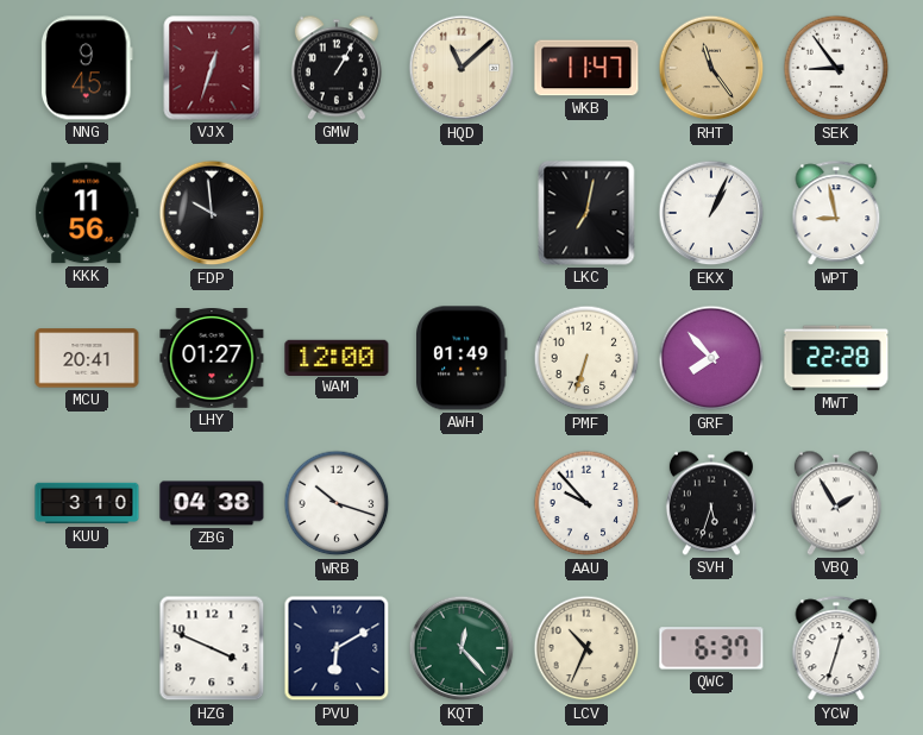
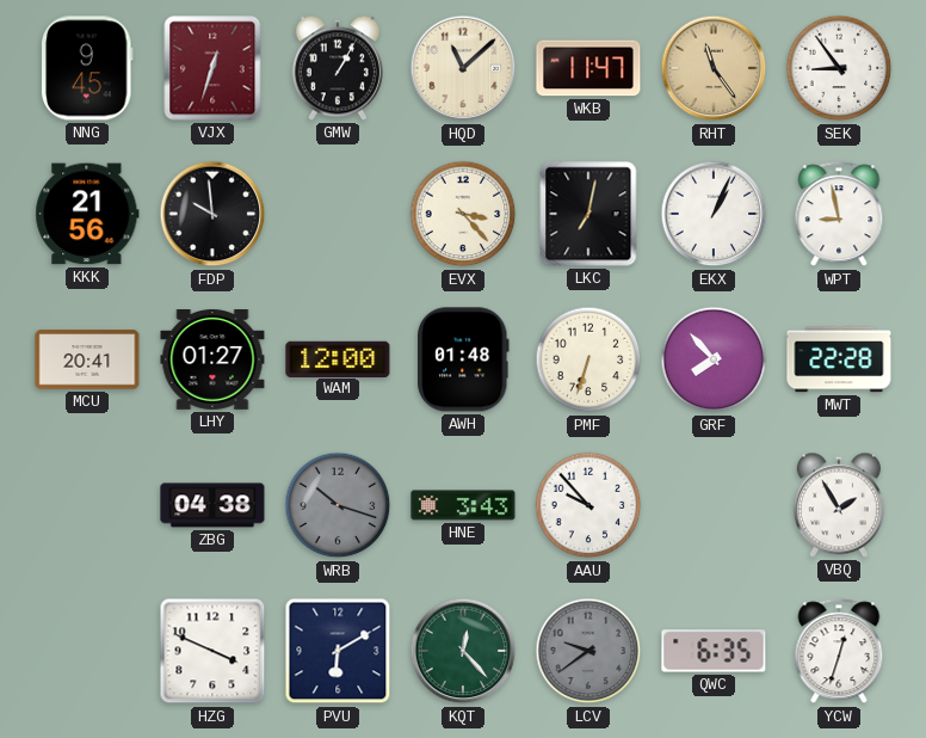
KKK: 11:56 -> 21:56
EVX: none -> 3:23
AWH: 01:49 -> 01:48
KUU: 3:10 -> none
WRB dial: white -> grey
HNE: none -> 3:43
SVH: 5:33 -> none
LCV: 10:34 -> 9:39
LCV dial: cream -> grey
QWC: 6:37 -> 6:35
